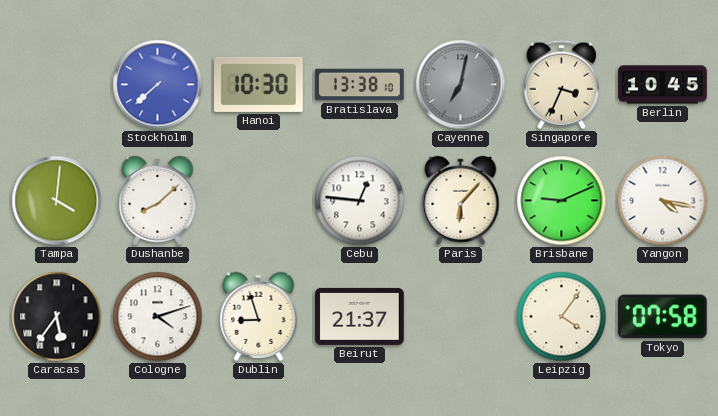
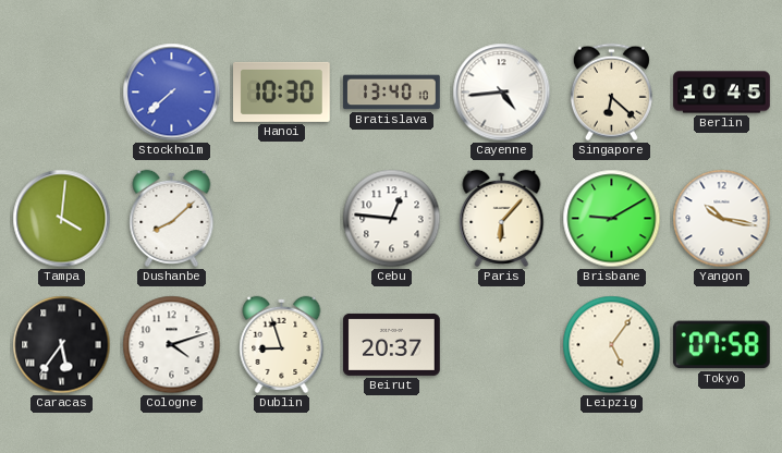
Bratislava: 13:38 -> 13:40
Cayenne: 7:02 -> 4:44
Cayenne dial: grey -> white
Singapore: 3:34 -> 6:22
Brisbane: 9:11 -> 9:10
Yangon: 4:17 -> 10:17
Beirut: 21:37 -> 20:37
Leipzig: 4:06 -> 5:06
